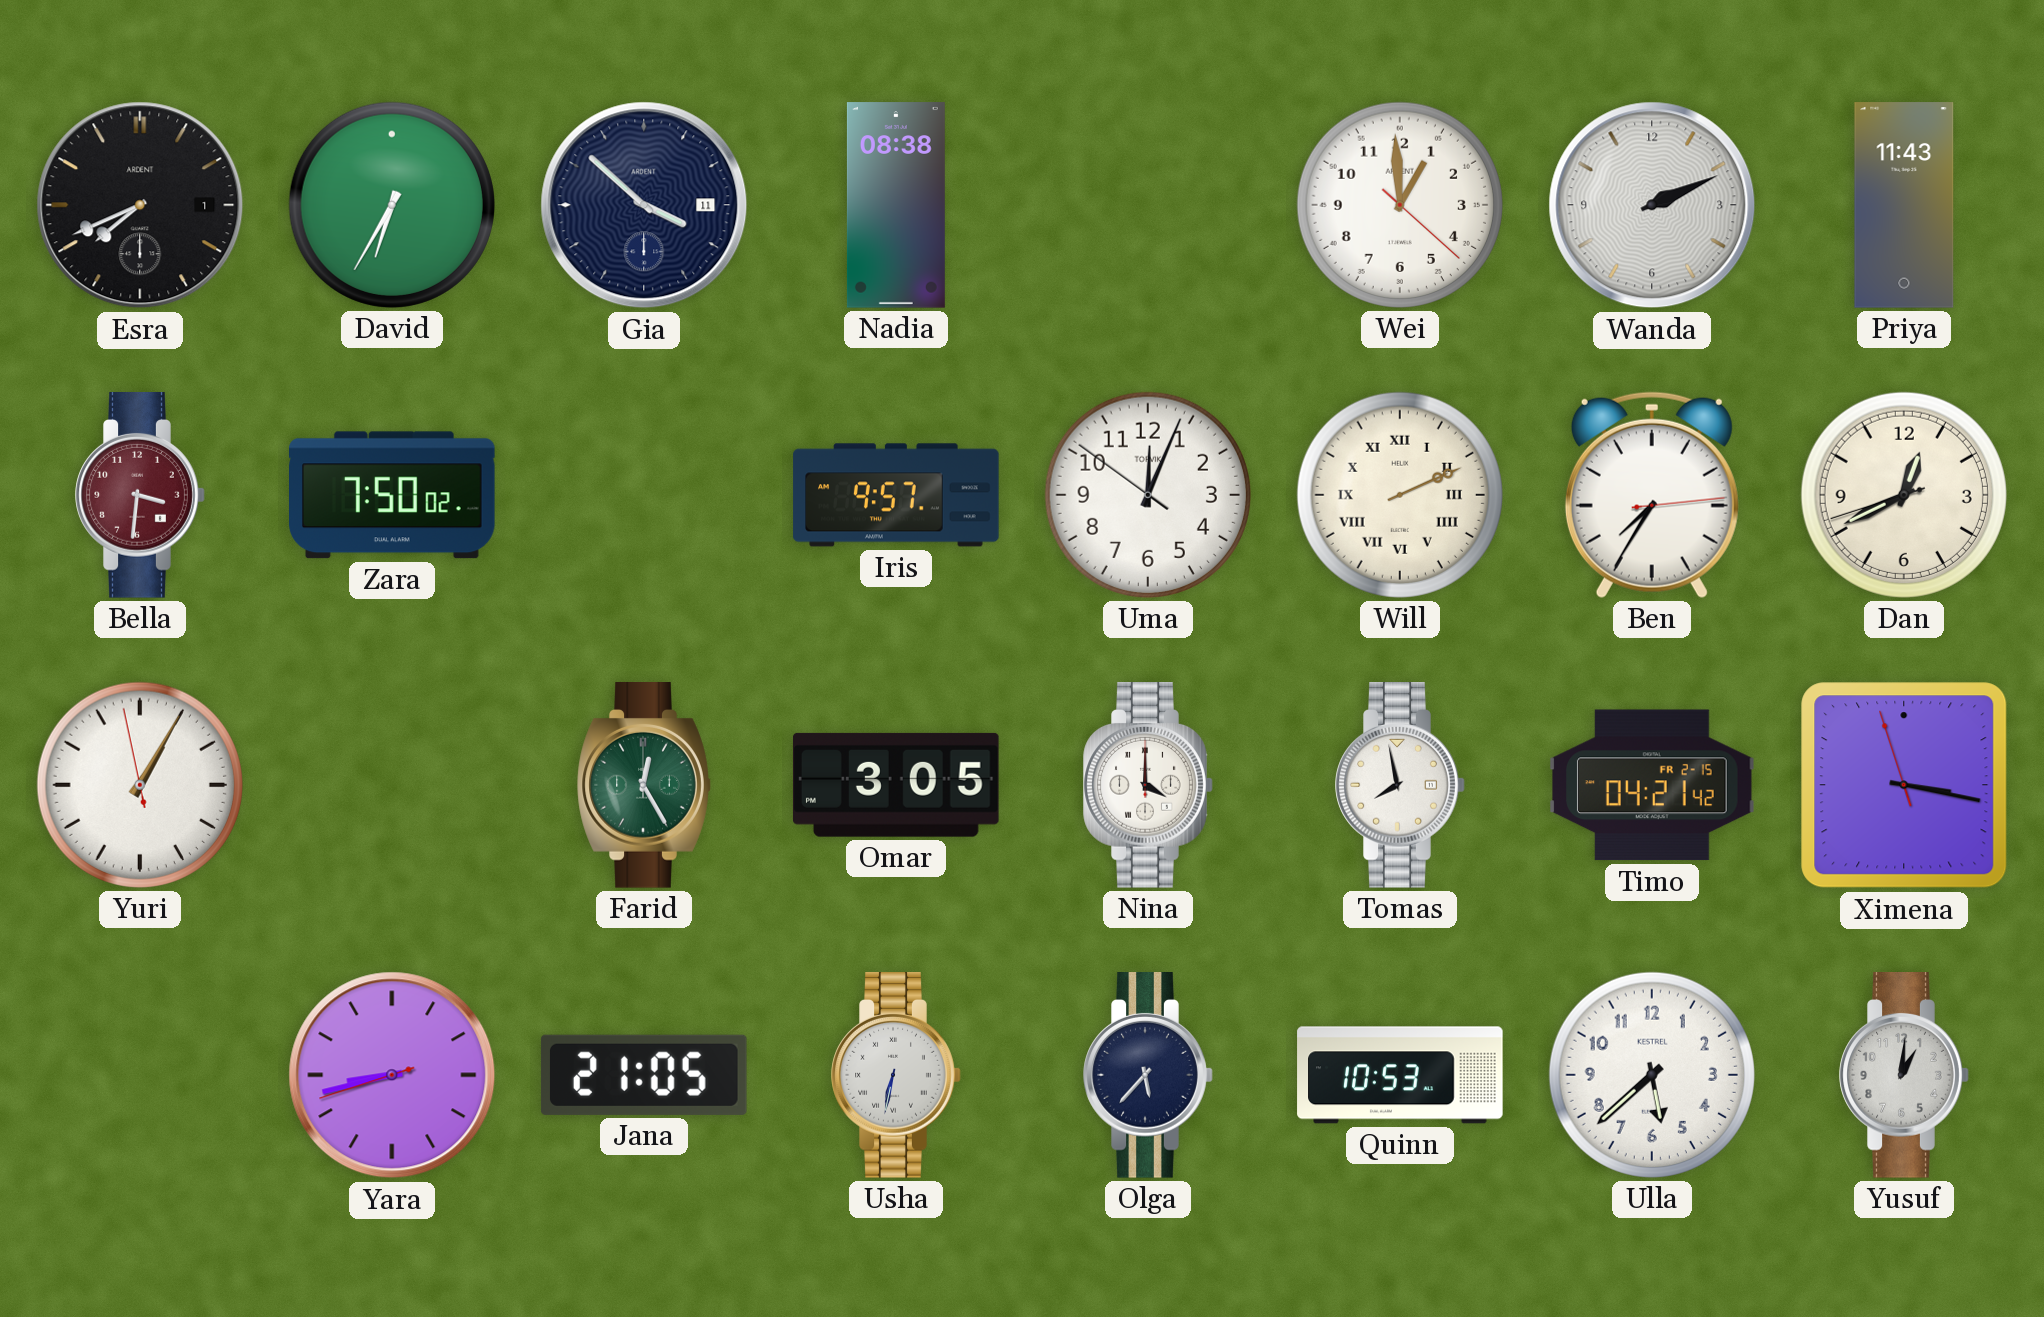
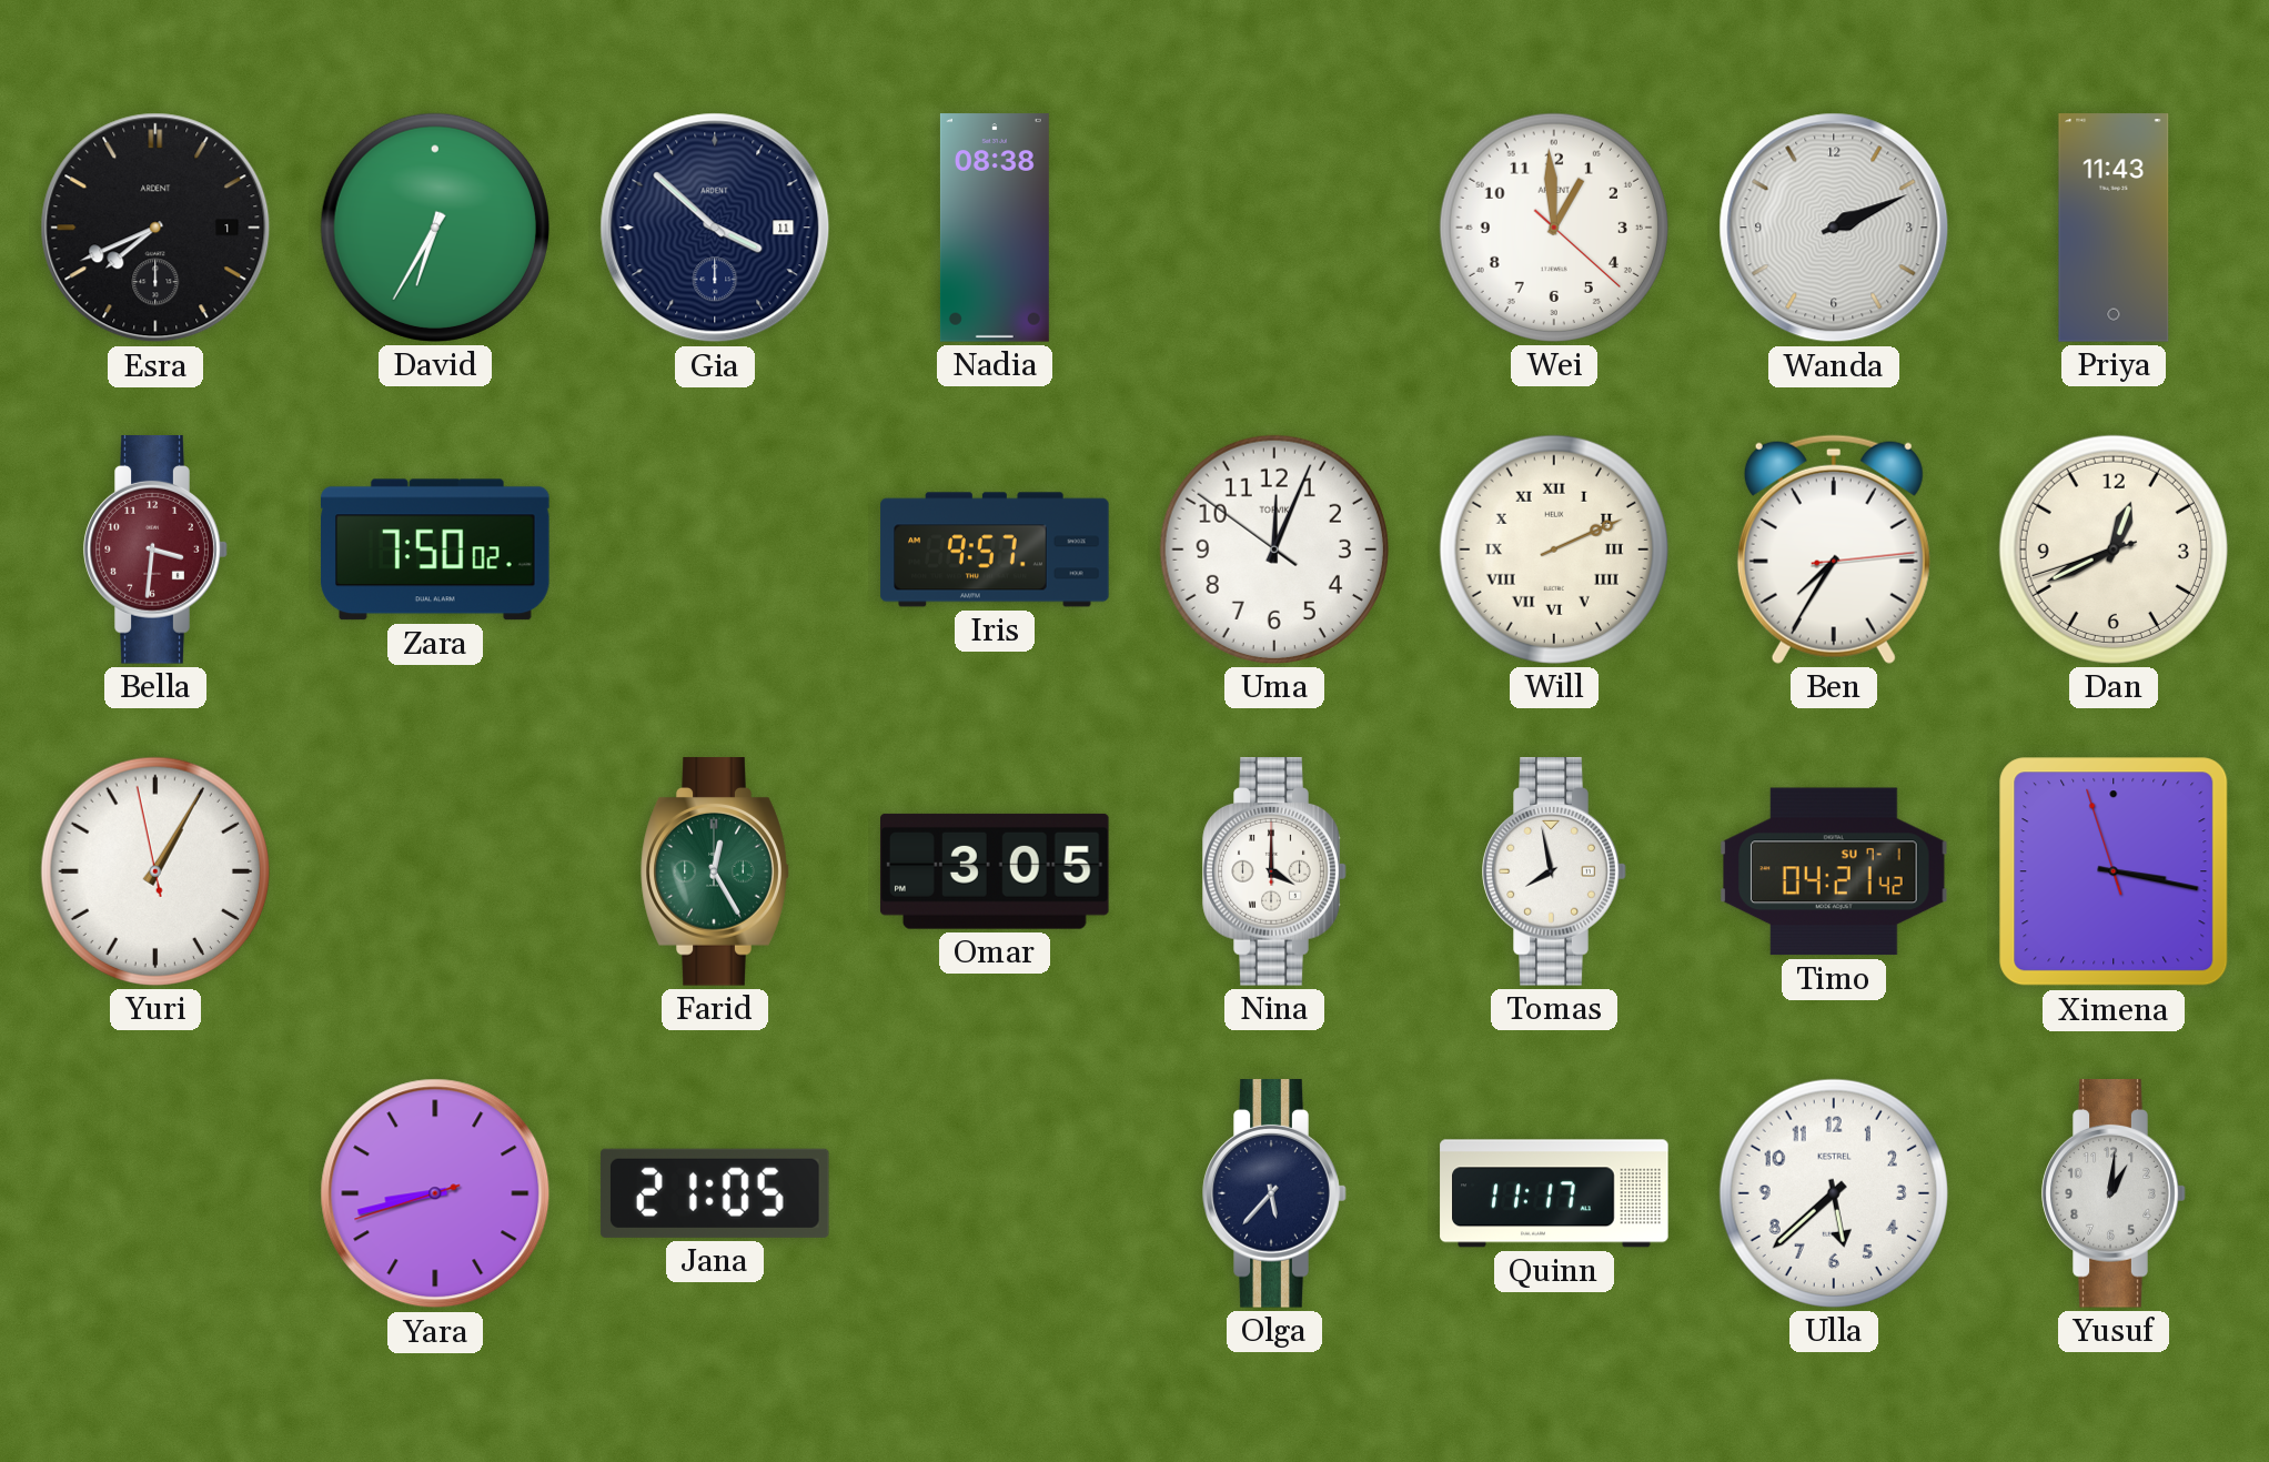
Timo date: FR 2-15 -> SU 7-1
Usha: 6:32 -> none
Quinn: 10:53 -> 11:17
